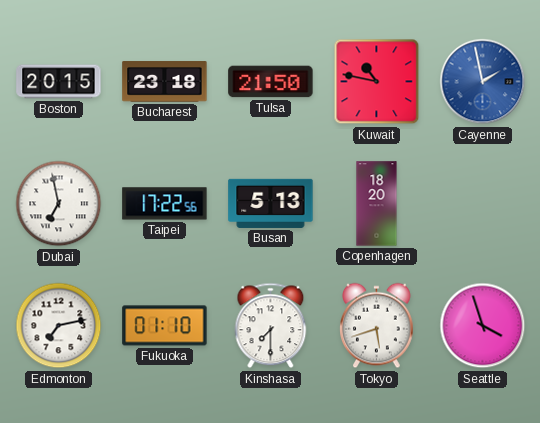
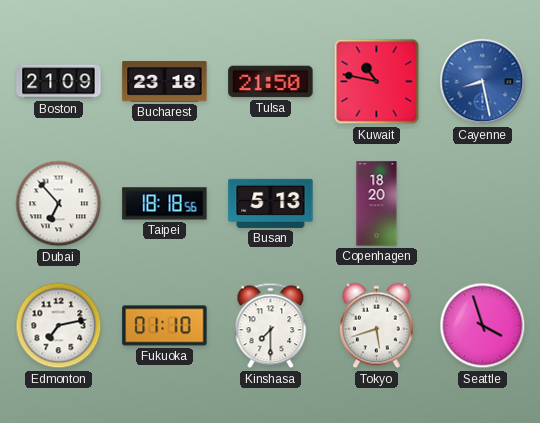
Boston: 20:15 -> 21:09
Cayenne: 1:58 -> 8:28
Dubai: 6:58 -> 6:53
Taipei: 17:22 -> 18:18
